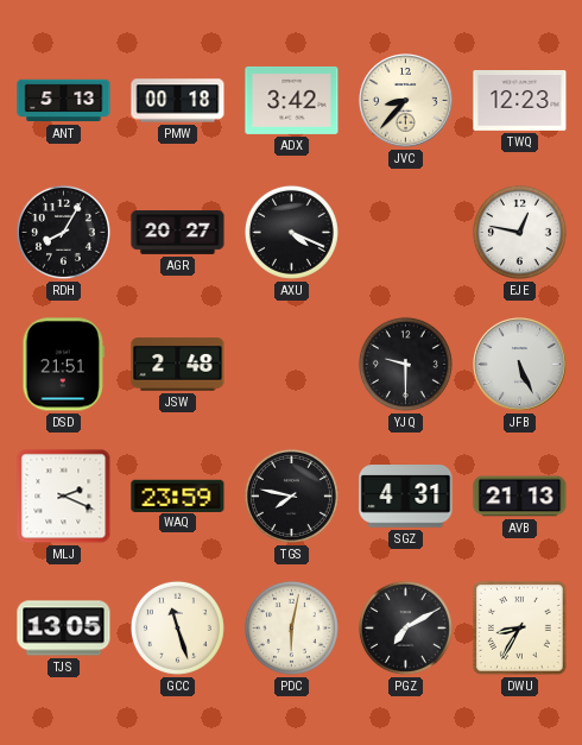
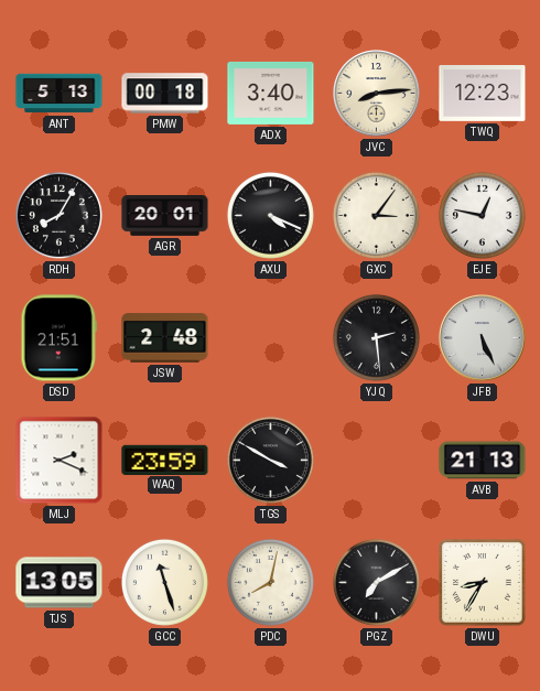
ADX: 3:42 -> 3:40
JVC: 8:37 -> 8:14
AGR: 20:27 -> 20:01
GXC: none -> 3:06
YJQ: 9:30 -> 2:29
TGS: 7:47 -> 3:50
SGZ: 4:31 -> none
PDC: 6:02 -> 8:02
